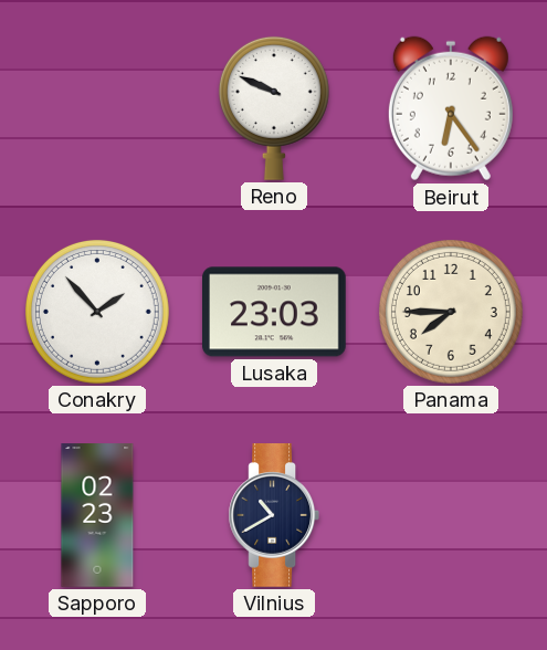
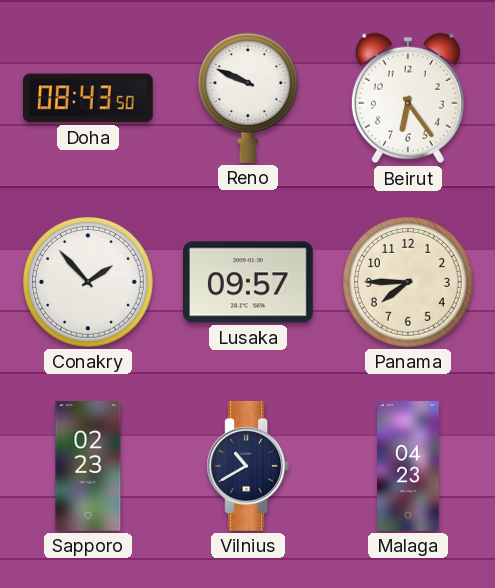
Doha: none -> 08:43
Lusaka: 23:03 -> 09:57
Malaga: none -> 04:23
